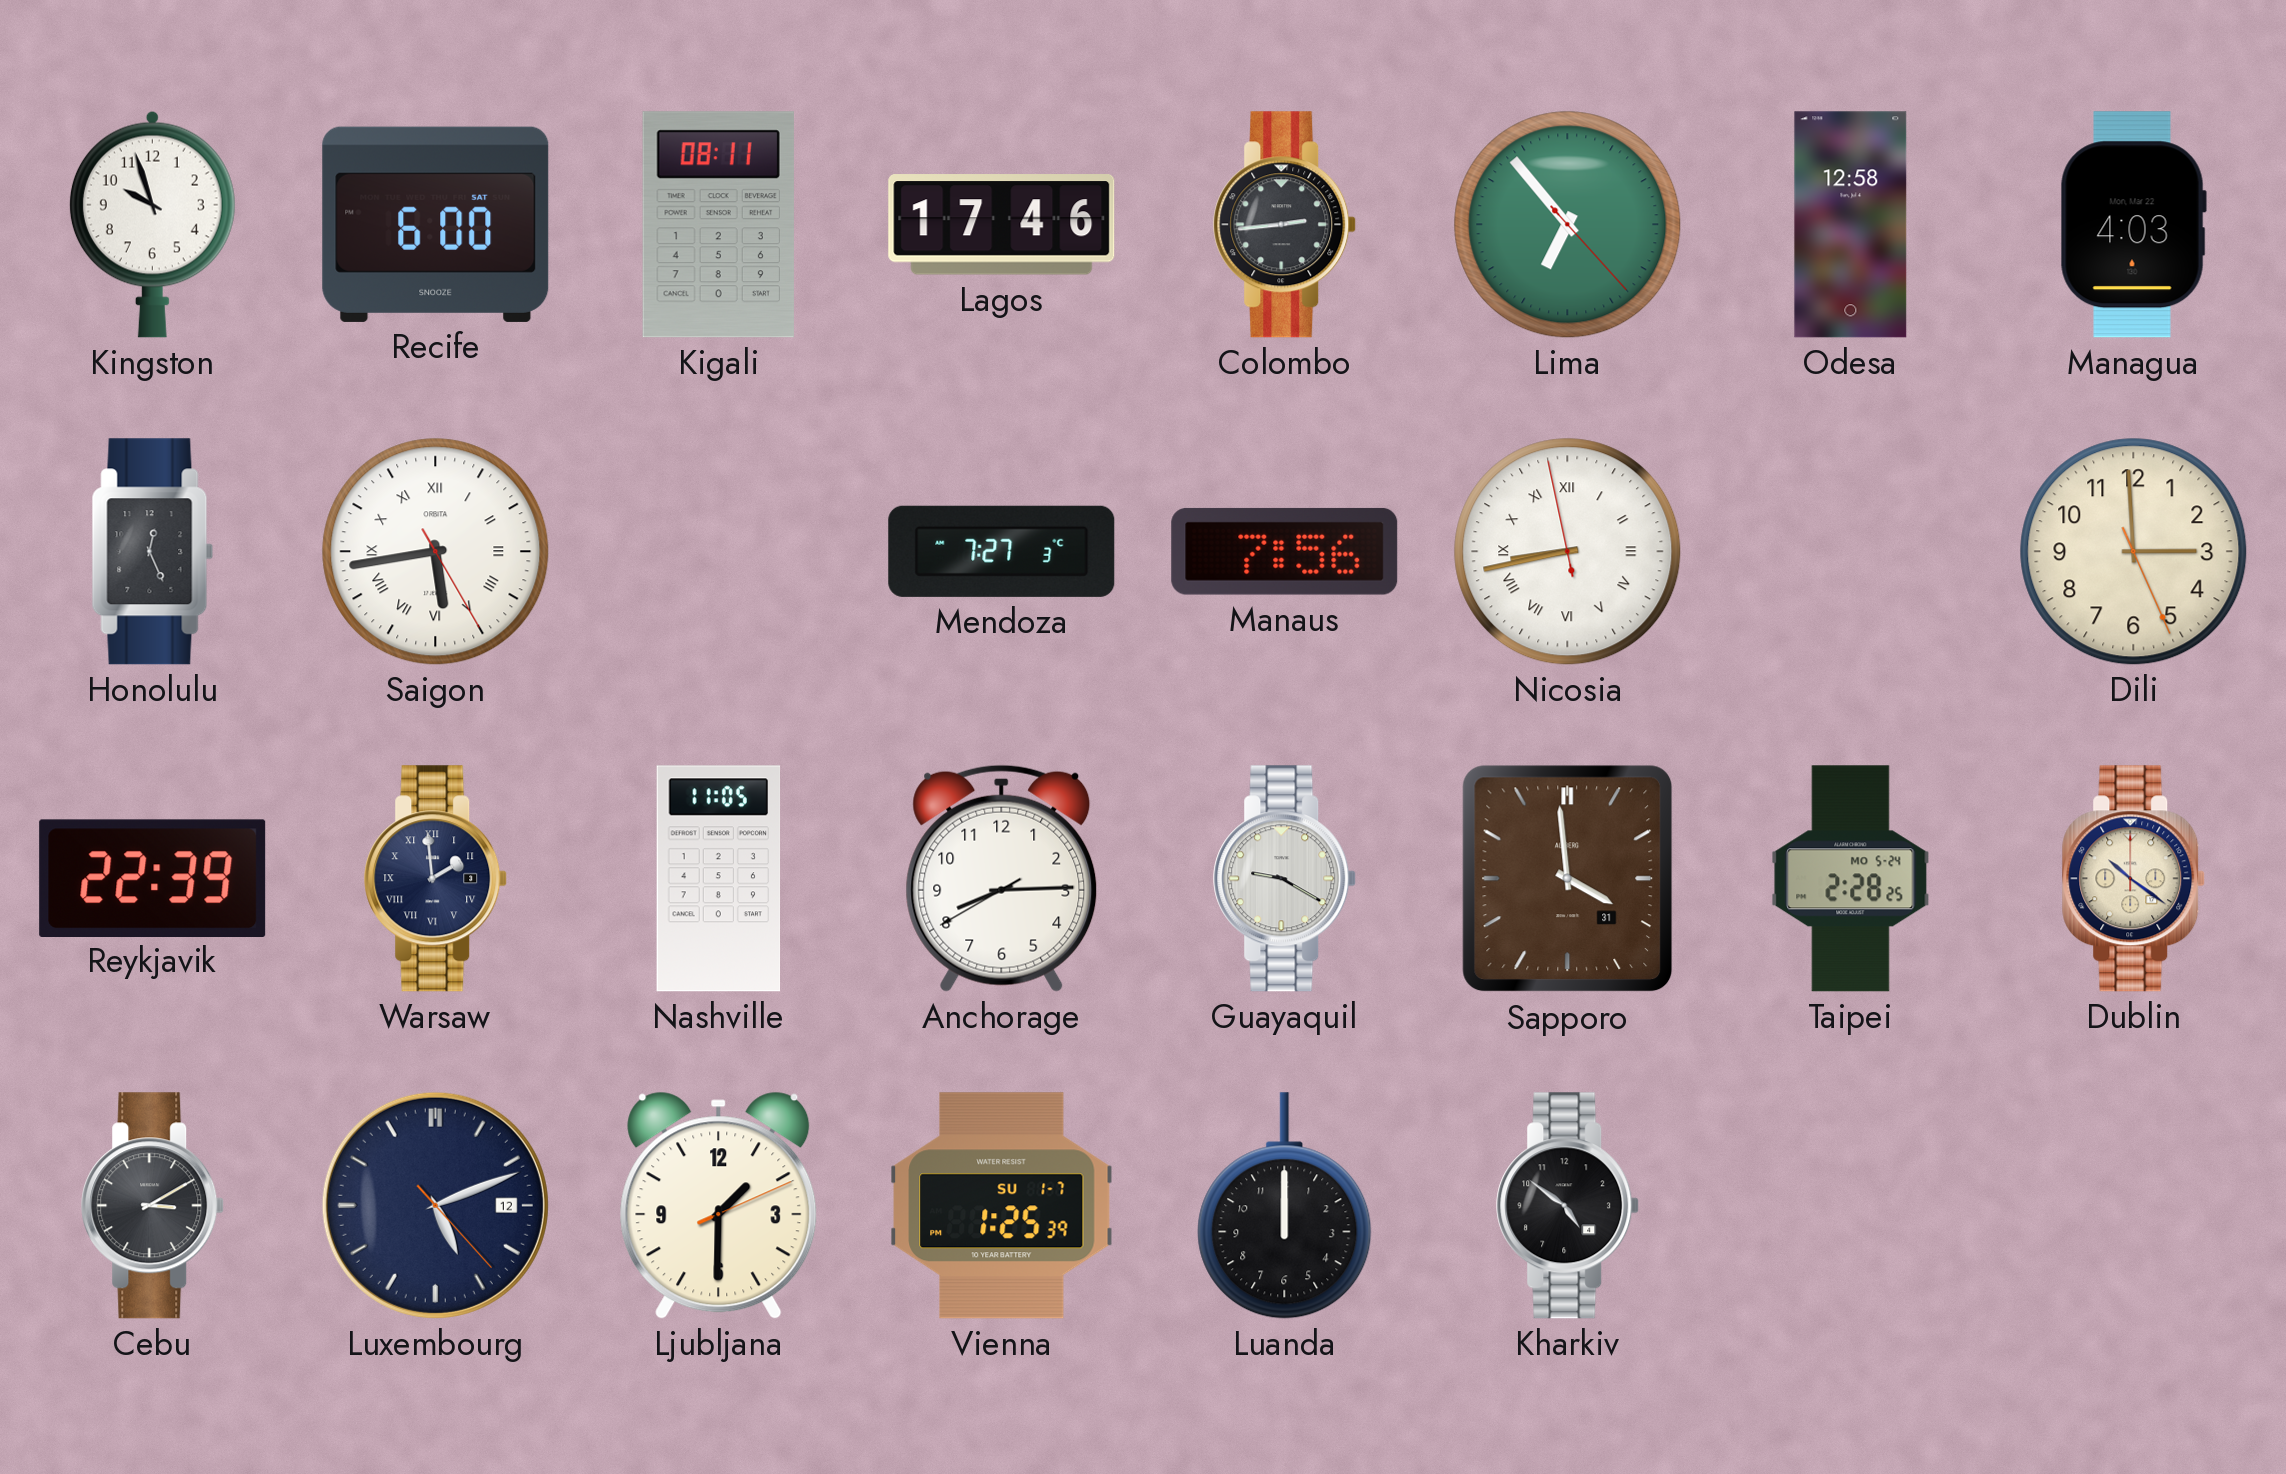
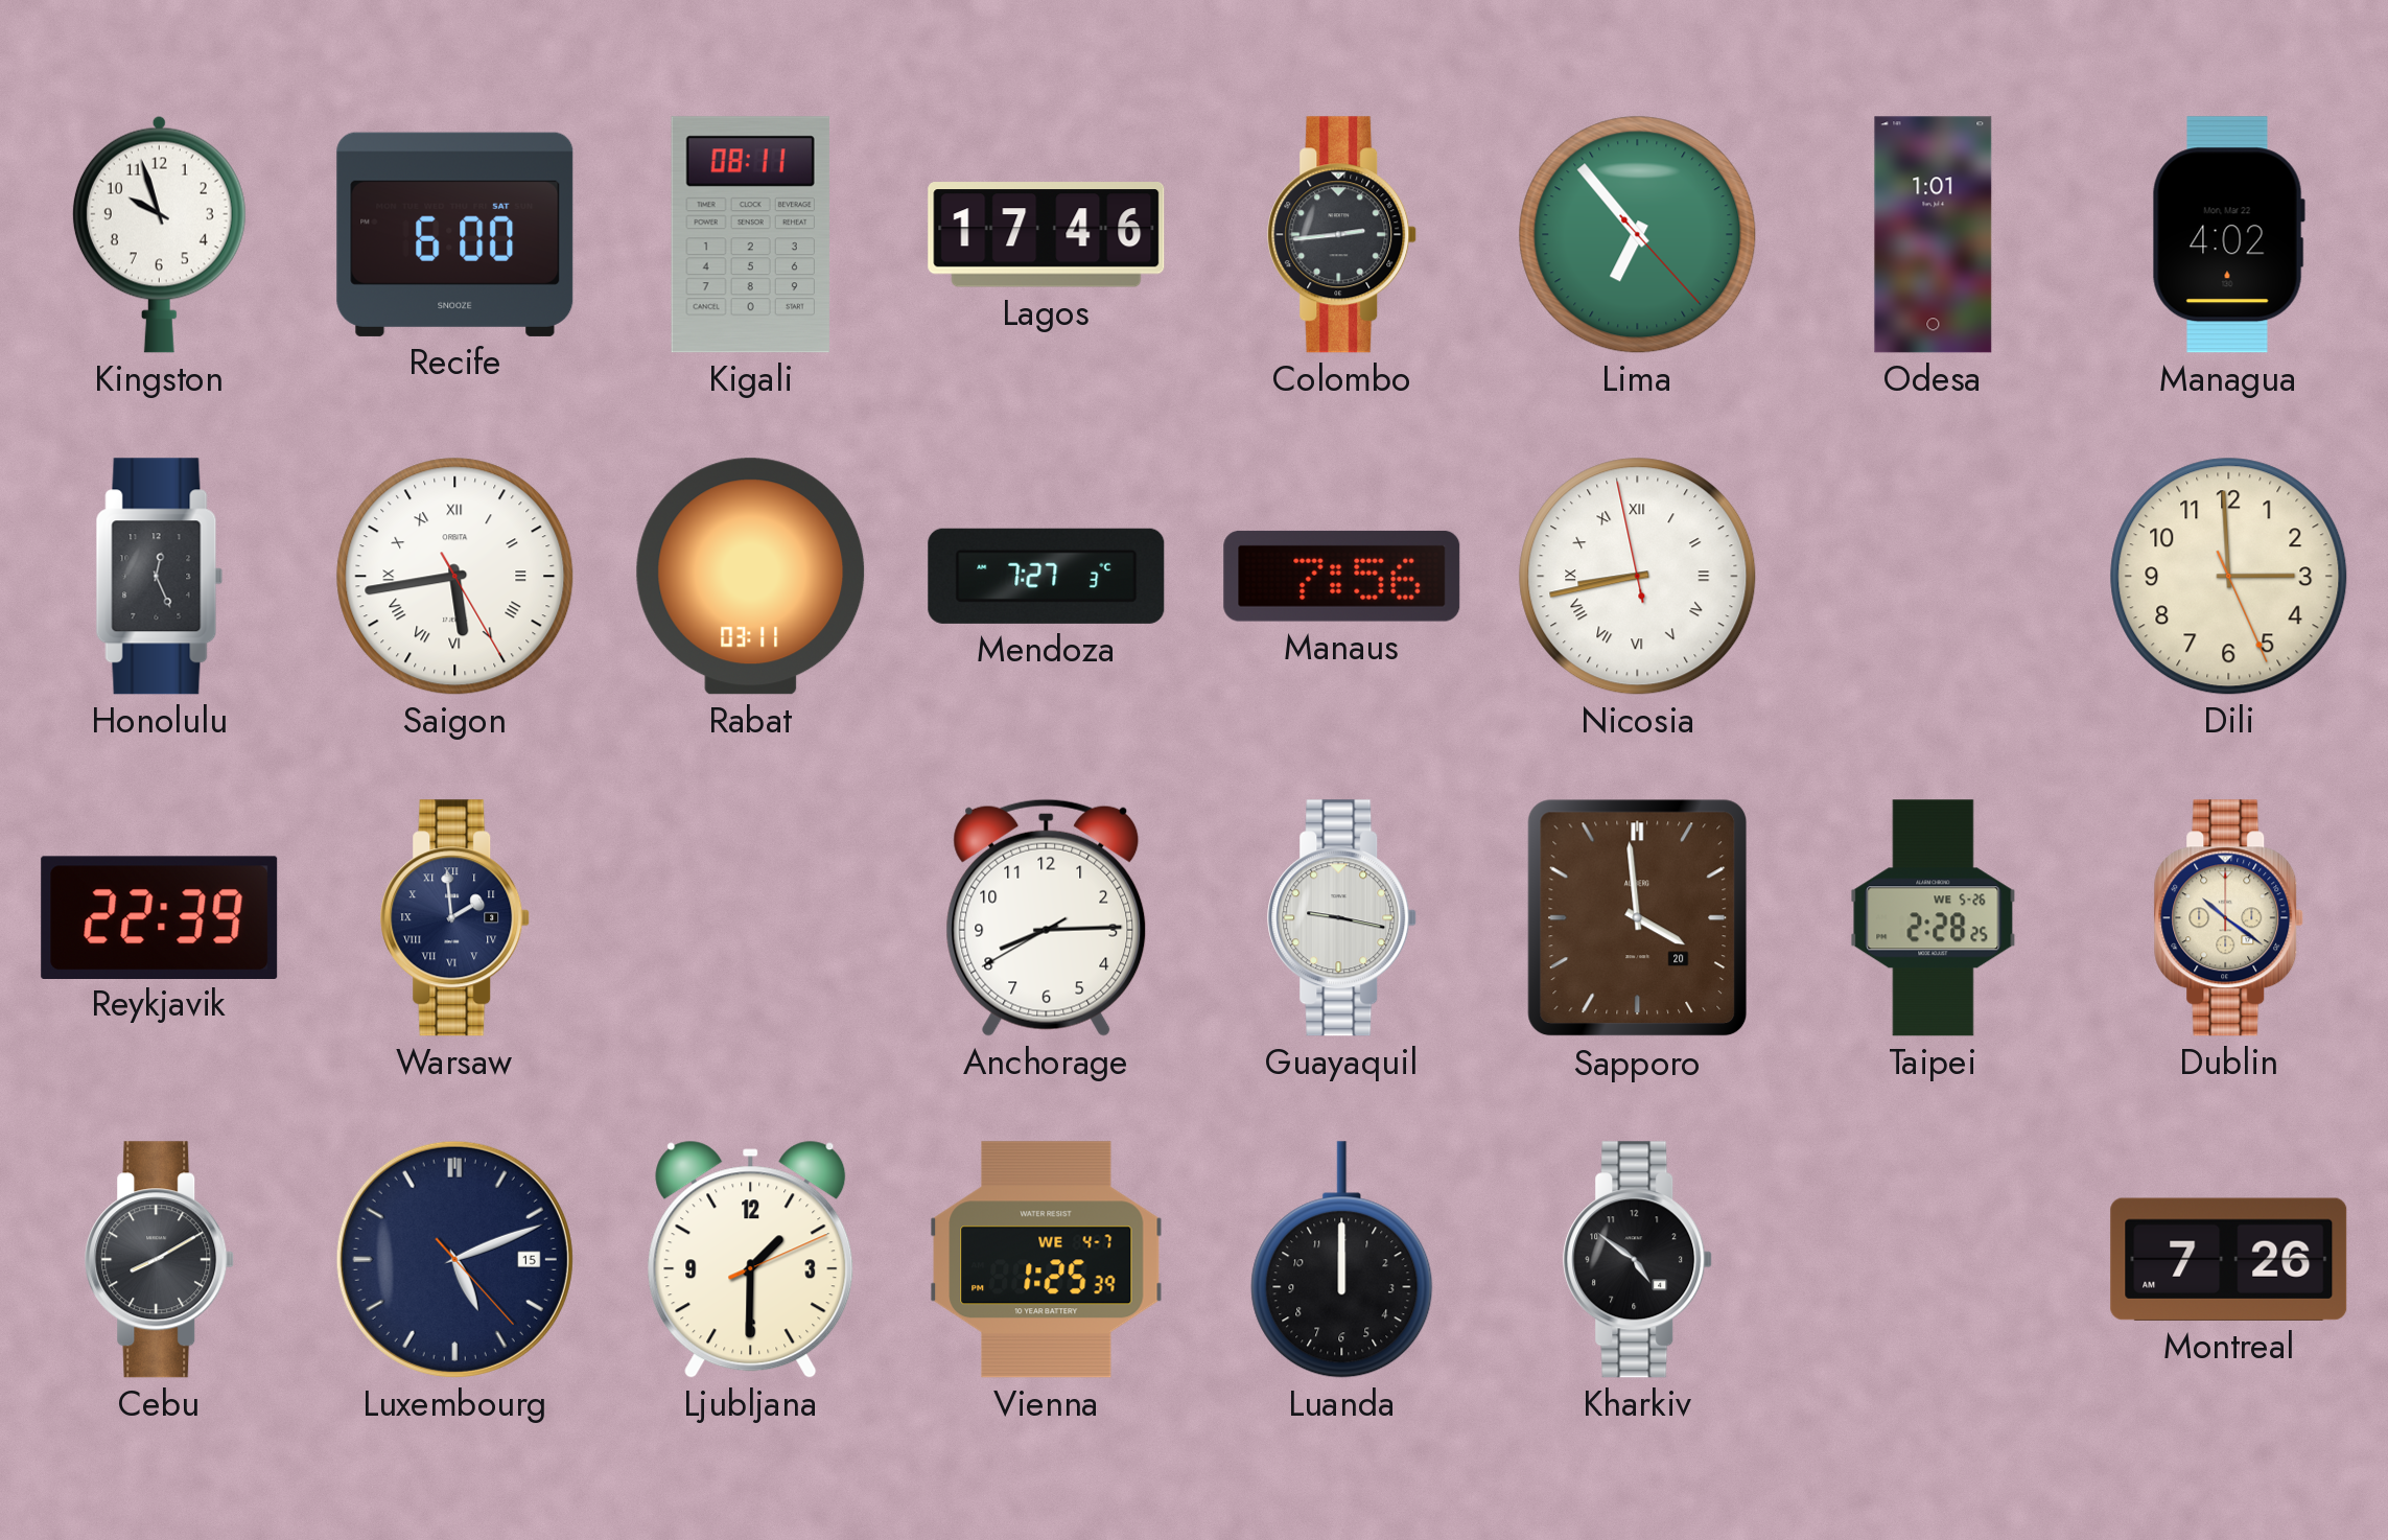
Odesa: 12:58 -> 1:01
Managua: 4:03 -> 4:02
Rabat: none -> 03:11
Nashville: 11:05 -> none
Guayaquil: 9:20 -> 9:17
Sapporo date: 31 -> 20
Taipei date: MO 5-24 -> WE 5-26
Cebu: 3:10 -> 8:10
Luxembourg date: 12 -> 15
Vienna date: SU 1-7 -> WE 4-7
Montreal: none -> 7:26
